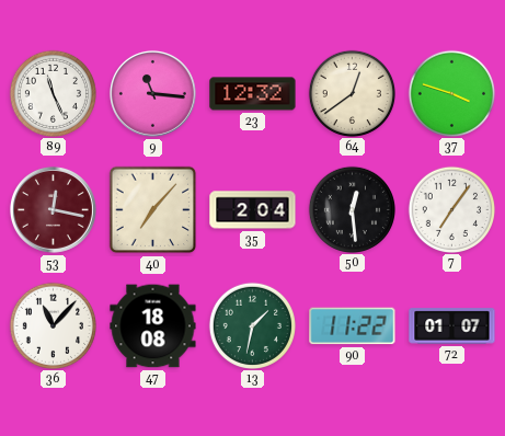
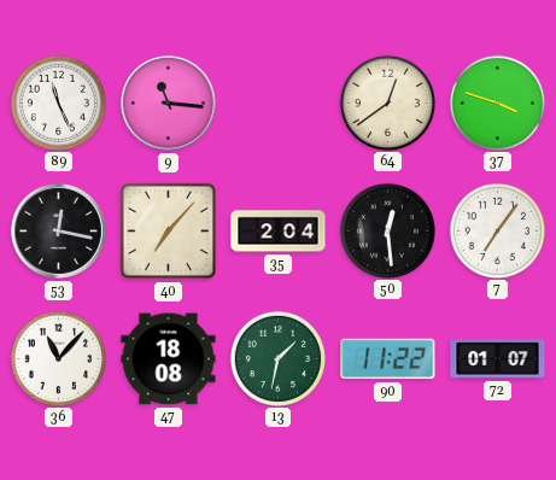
23: 12:32 -> none
53 dial: burgundy -> black
